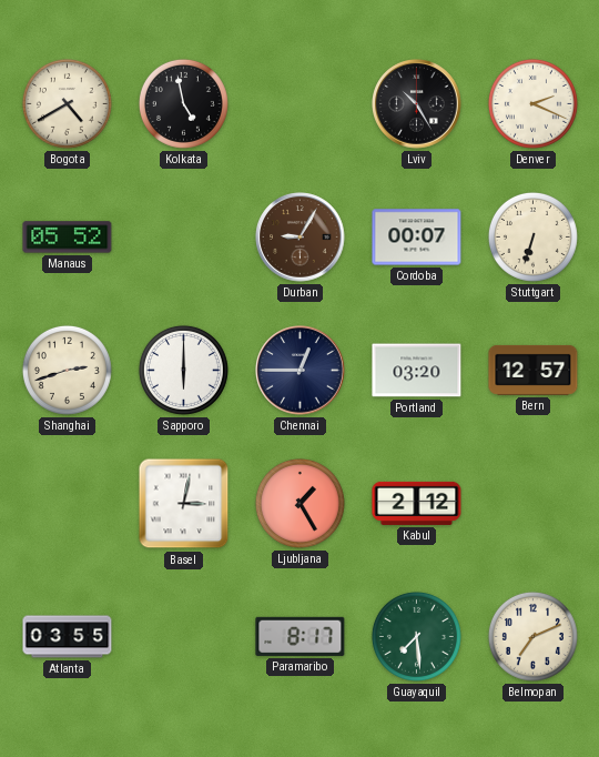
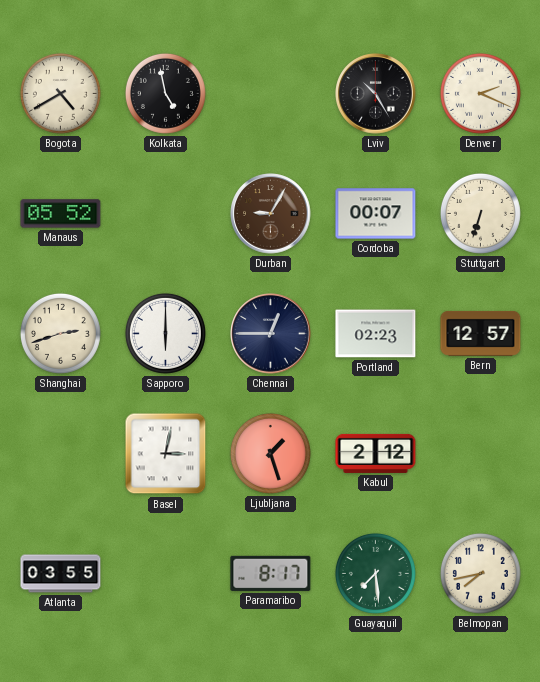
Portland: 03:20 -> 02:23
Ljubljana: 1:25 -> 1:27
Belmopan: 7:11 -> 7:43
